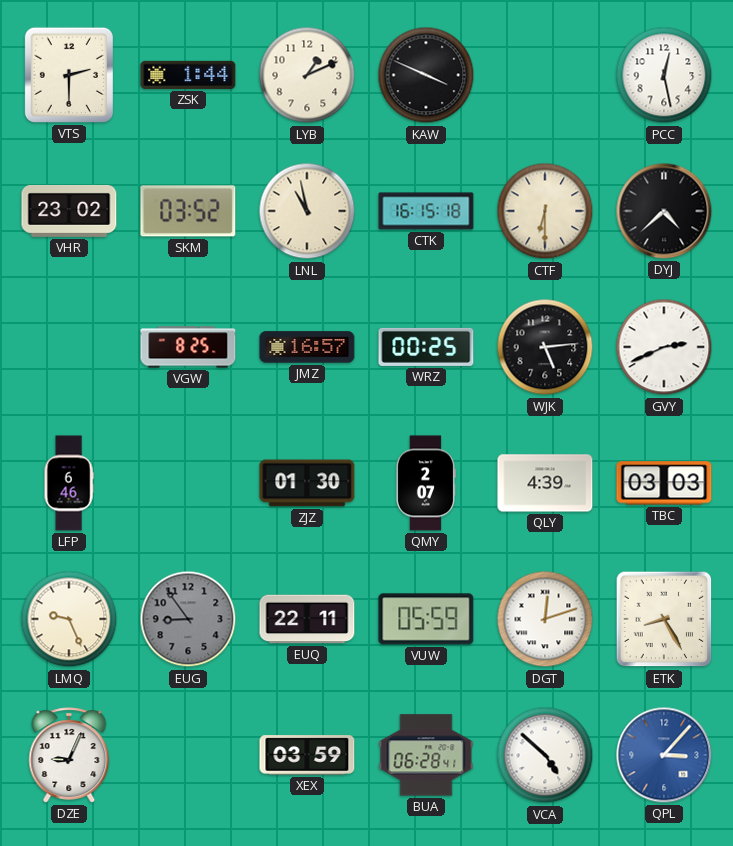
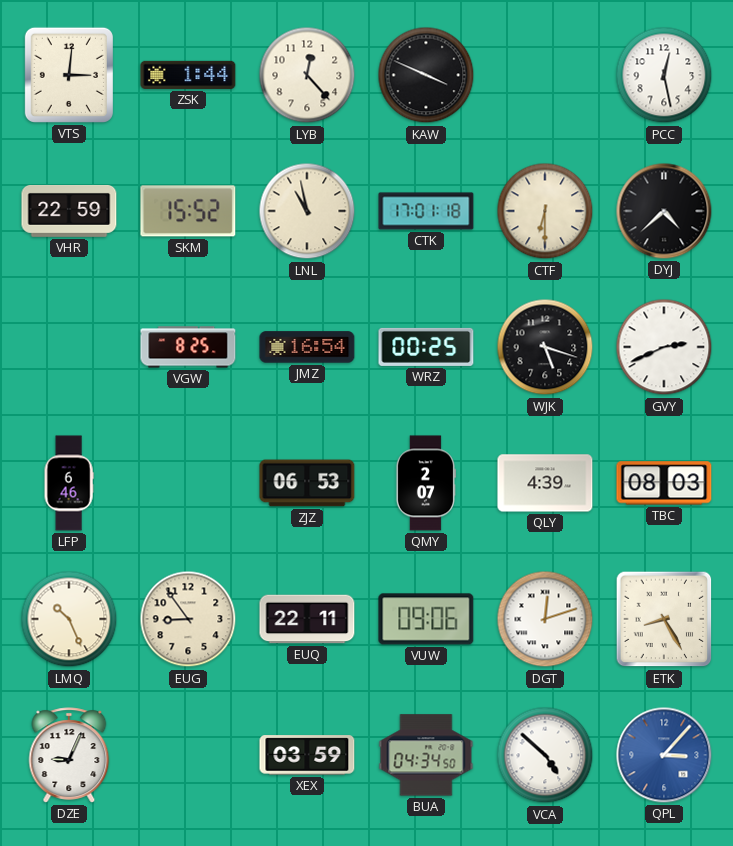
VTS: 2:30 -> 3:01
LYB: 1:11 -> 12:23
VHR: 23:02 -> 22:59
SKM: 03:52 -> 15:52
CTK: 16:15 -> 17:01
JMZ: 16:57 -> 16:54
WJK: 5:14 -> 5:18
ZJZ: 01:30 -> 06:53
TBC: 03:03 -> 08:03
LMQ: 9:26 -> 10:26
EUG dial: grey -> cream
VUW: 05:59 -> 09:06
BUA: 06:28 -> 04:34
